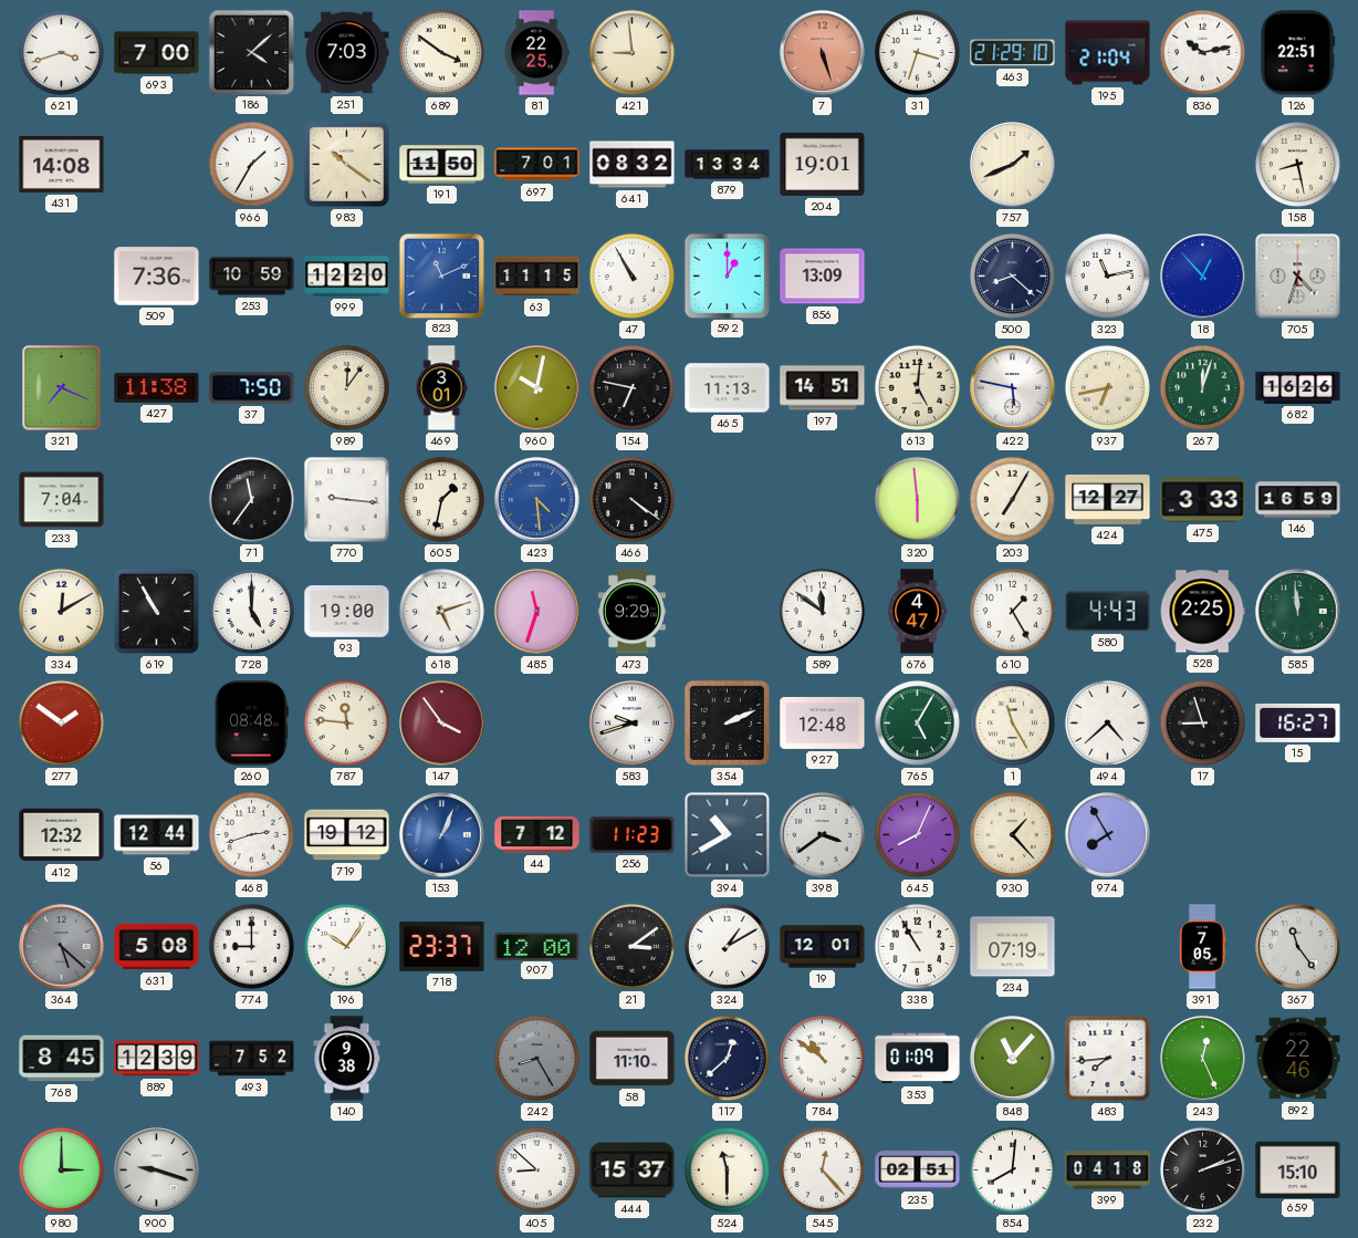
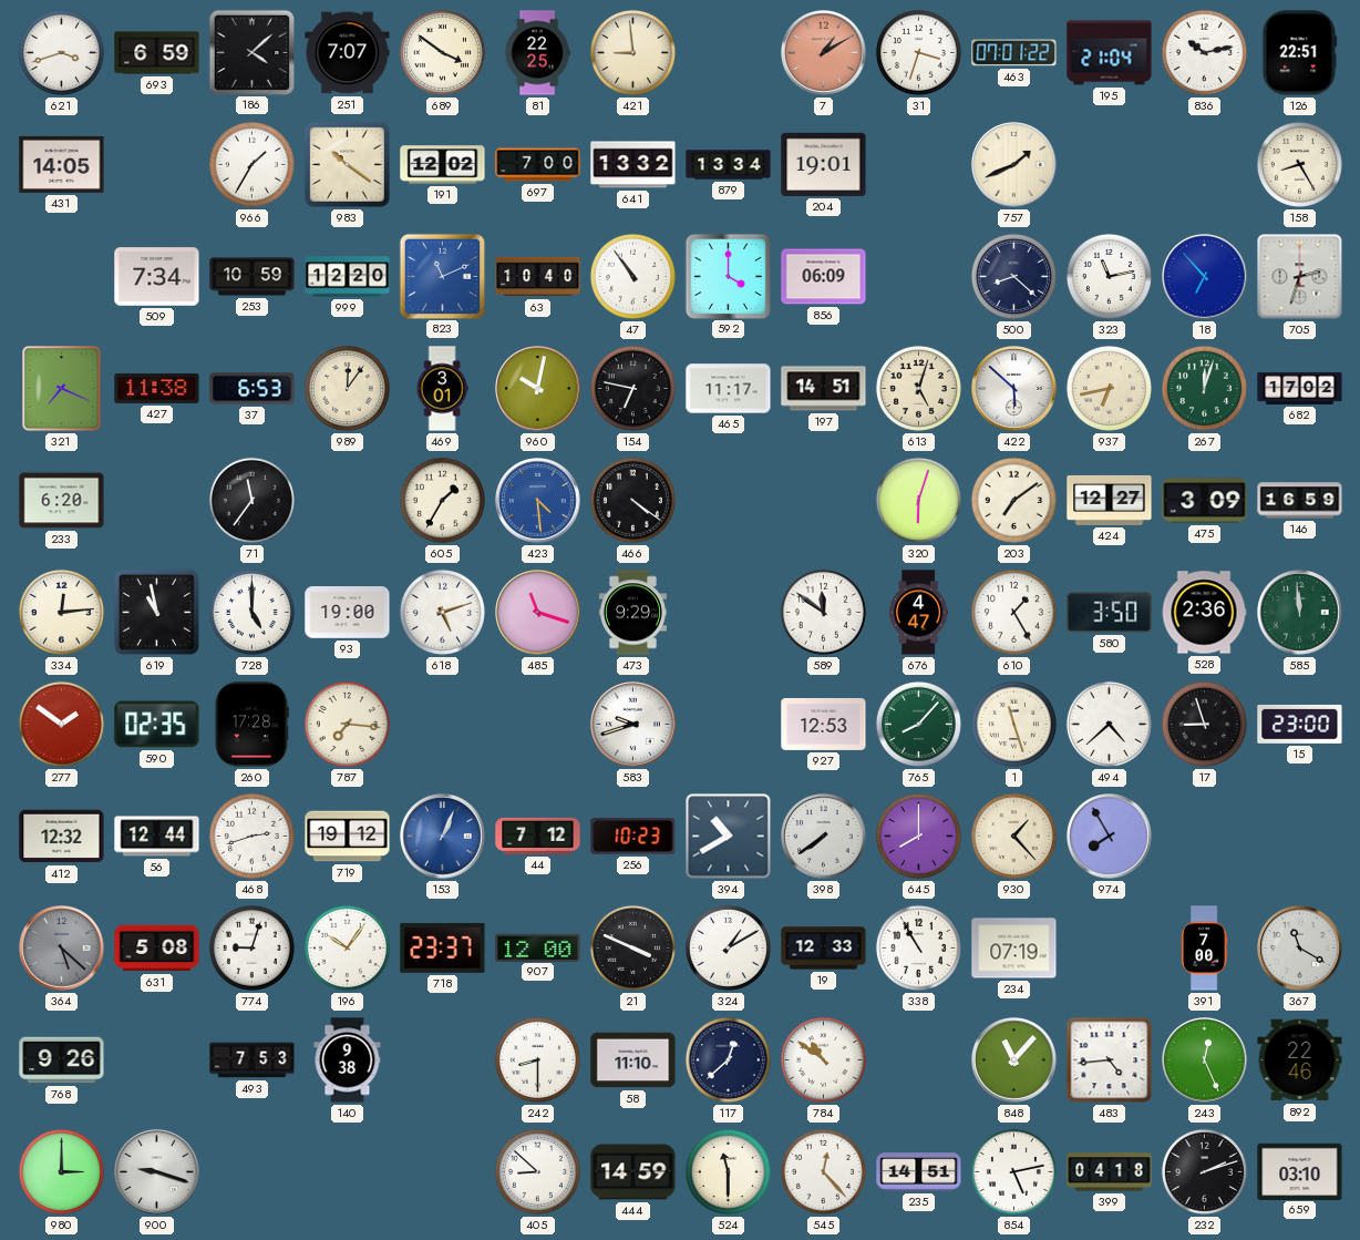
693: 7:00 -> 6:59
251: 7:03 -> 7:07
7: 5:27 -> 1:10
463: 21:29 -> 07:01
431: 14:08 -> 14:05
191: 11:50 -> 12:02
697: 7:01 -> 7:00
641: 08:32 -> 13:32
158: 8:28 -> 8:25
509: 7:36 -> 7:34
63: 11:15 -> 10:40
47: 10:55 -> 10:54
592: 1:00 -> 4:00
856: 13:09 -> 06:09
18: 12:53 -> 6:53
705: 4:33 -> 2:33
37: 7:50 -> 6:53
465: 11:13 -> 11:17
613: 5:01 -> 5:03
422: 5:47 -> 5:52
682: 16:26 -> 17:02
233: 7:04 -> 6:20
770: 9:16 -> none
605: 1:32 -> 1:35
320: 5:59 -> 6:03
203: 7:05 -> 7:09
475: 3:33 -> 3:09
334: 12:10 -> 12:14
619: 10:55 -> 10:58
485: 11:33 -> 11:18
580: 4:43 -> 3:50
528: 2:25 -> 2:36
590: none -> 02:35
260: 08:48 -> 17:28
787: 11:46 -> 7:16
147: 3:54 -> none
354: 2:11 -> none
927: 12:48 -> 12:53
765: 5:05 -> 8:07
1: 11:25 -> 11:27
15: 16:27 -> 23:00
256: 11:23 -> 10:23
398: 3:39 -> 7:39
645: 8:04 -> 8:00
774: 9:00 -> 9:03
21: 3:09 -> 3:49
19: 12:01 -> 12:33
391: 7:05 -> 7:00
367: 11:24 -> 11:20
768: 8:45 -> 9:26
889: 12:39 -> none
493: 7:52 -> 7:53
242: 8:25 -> 8:30
242 dial: grey -> white
353: 01:09 -> none
483: 7:44 -> 4:44
444: 15:37 -> 14:59
235: 02:51 -> 14:51
854: 8:01 -> 5:13
659: 15:10 -> 03:10
